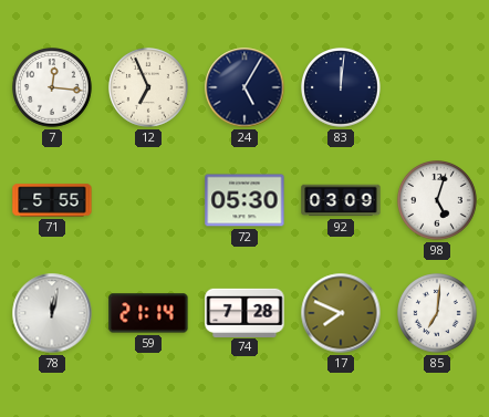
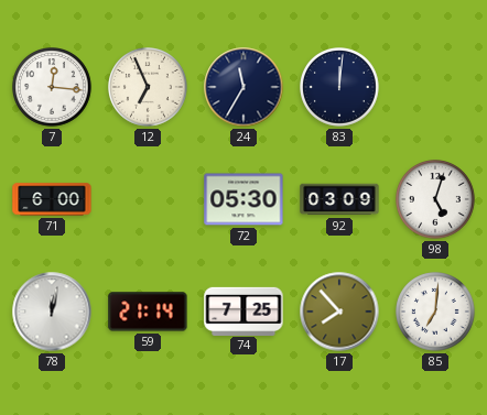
24: 5:05 -> 11:35
71: 5:55 -> 6:00
74: 7:28 -> 7:25
17: 7:49 -> 7:53
